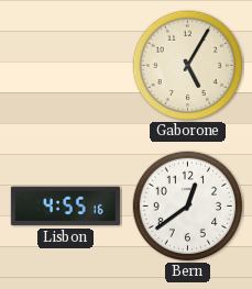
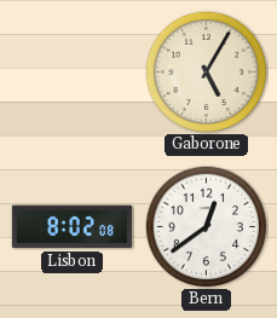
Lisbon: 4:55 -> 8:02
